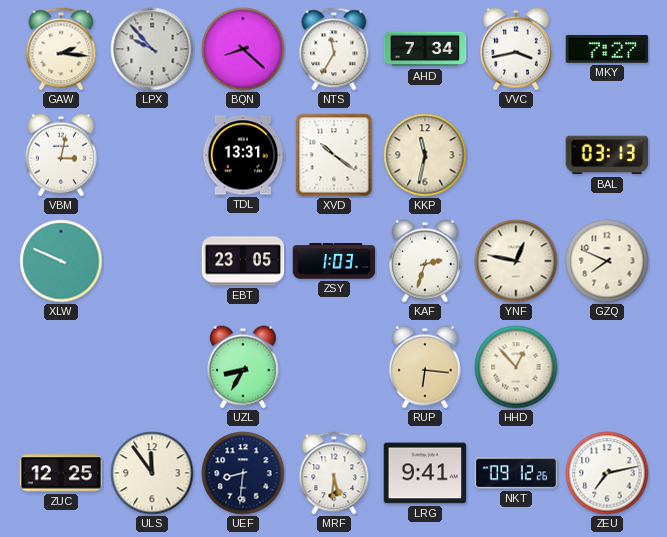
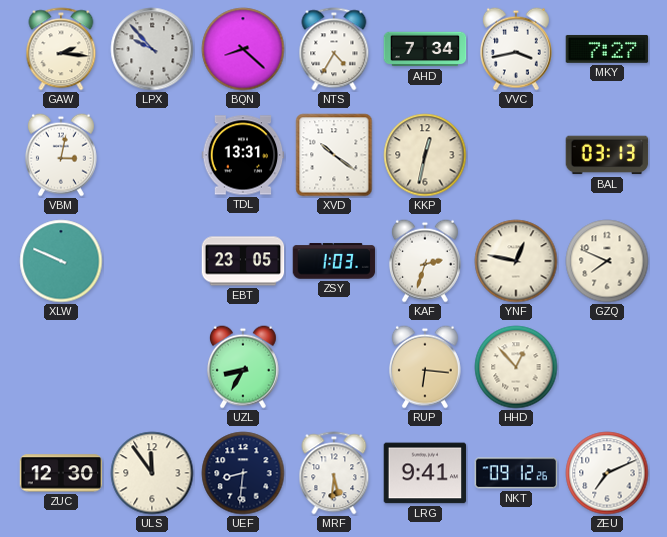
NTS: 11:35 -> 4:35
KKP: 11:32 -> 12:32
ZUC: 12:25 -> 12:30
ZEU: 7:13 -> 7:11
